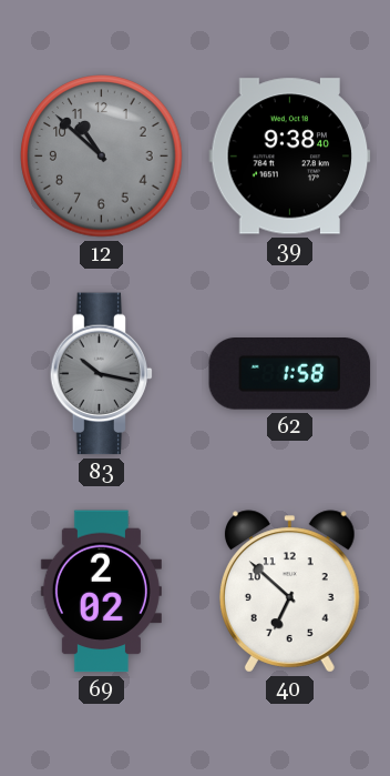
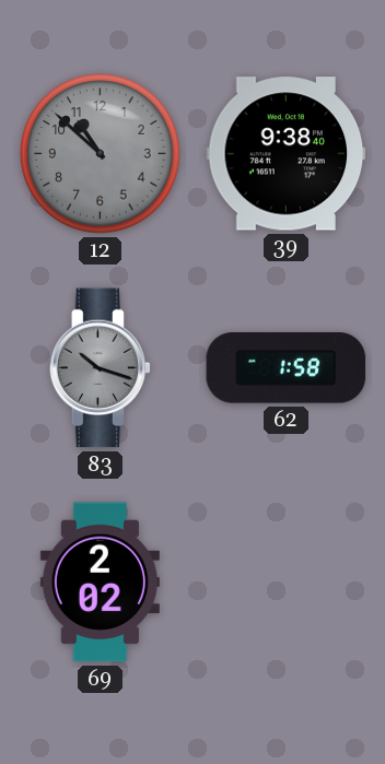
83: 10:17 -> 10:18
40: 6:52 -> none
